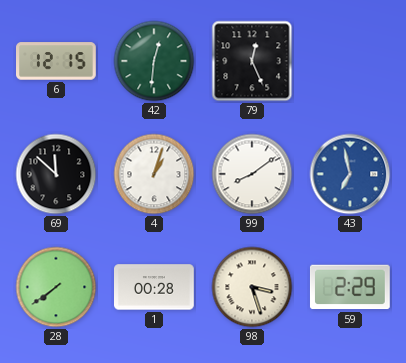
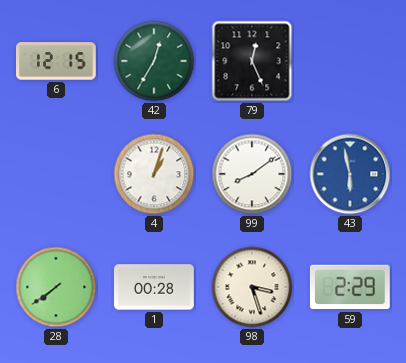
42: 12:31 -> 12:35
69: 11:52 -> none
43: 6:58 -> 5:58
